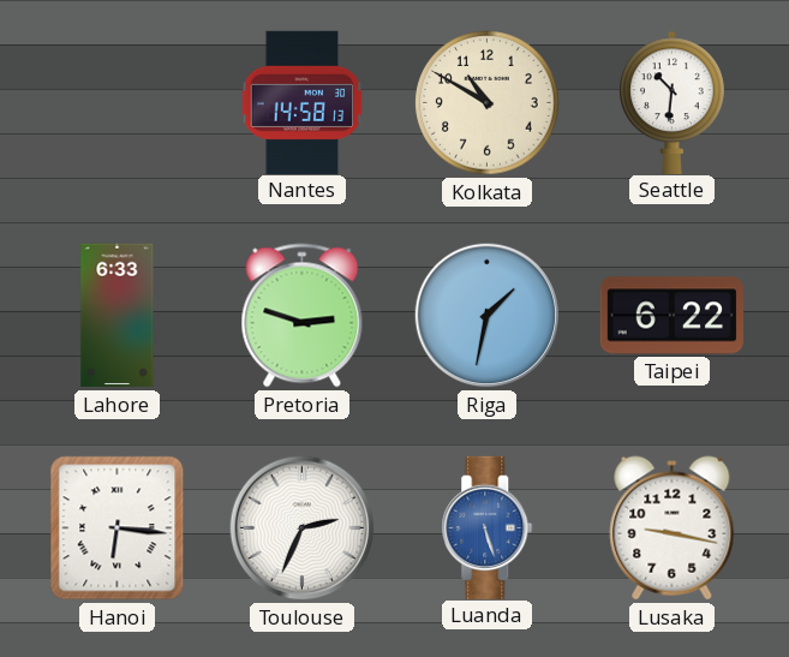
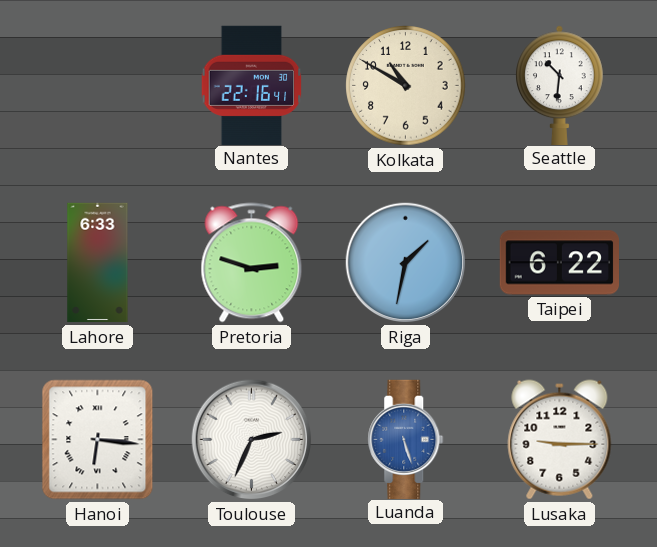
Nantes: 14:58 -> 22:16
Lusaka: 9:17 -> 9:15
